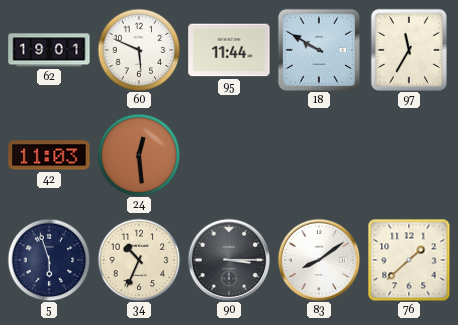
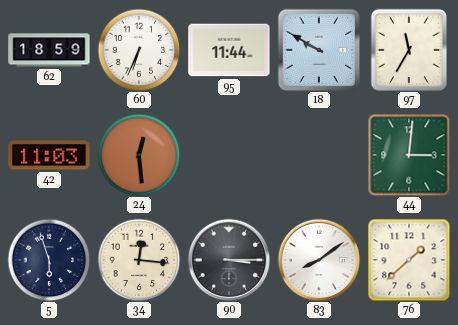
62: 19:01 -> 18:59
60: 5:49 -> 6:34
44: none -> 3:01
34: 10:34 -> 12:16
